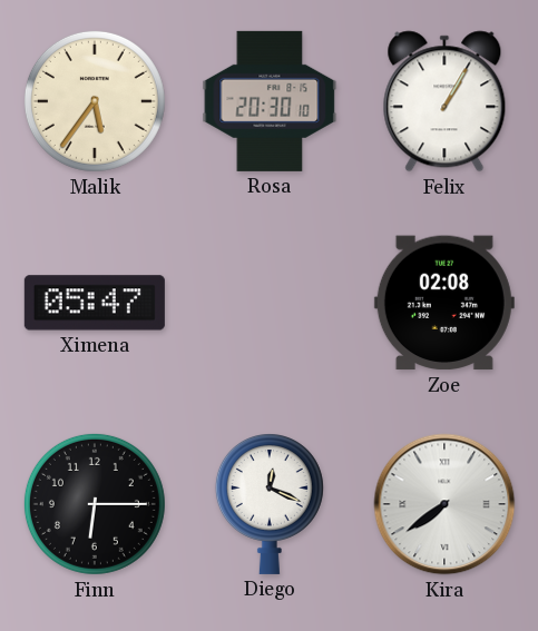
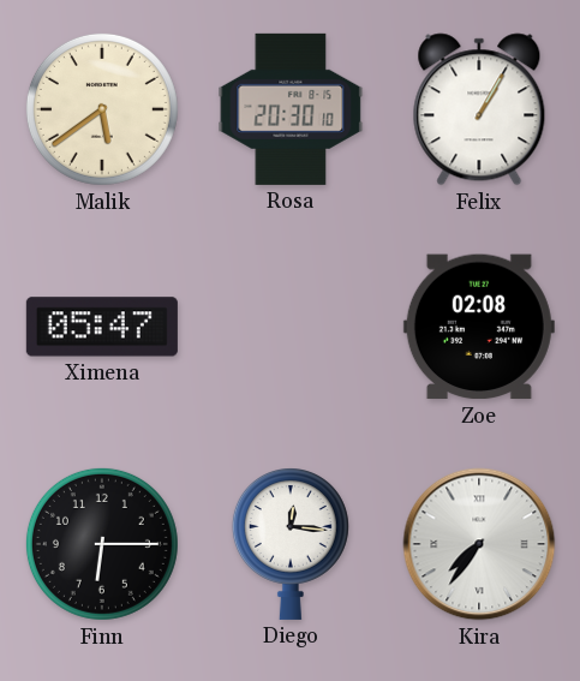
Malik: 5:36 -> 5:39
Diego: 12:19 -> 12:16
Kira: 7:39 -> 7:36
